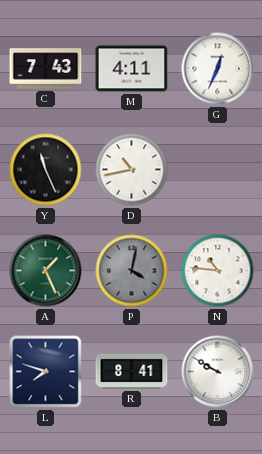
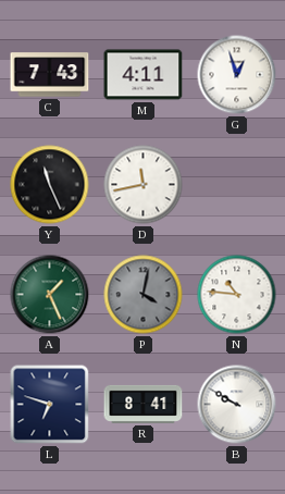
G: 12:34 -> 12:57
D: 10:43 -> 11:43
L: 7:48 -> 6:48
